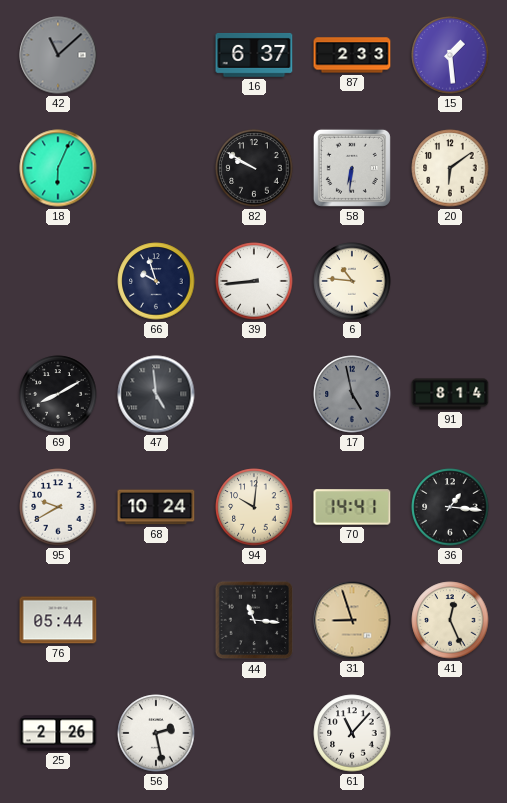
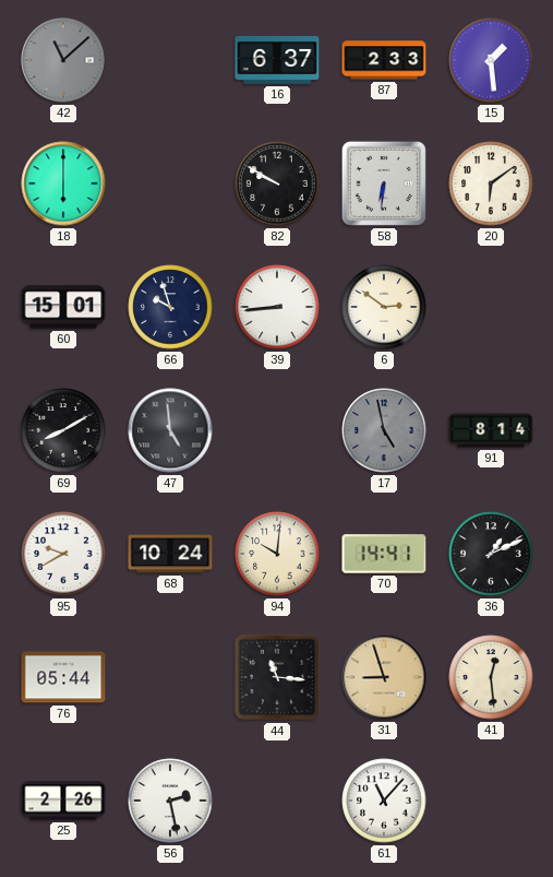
18: 6:04 -> 6:00
60: none -> 15:01
6: 10:46 -> 2:51
36: 1:16 -> 1:11
41: 12:26 -> 12:29
